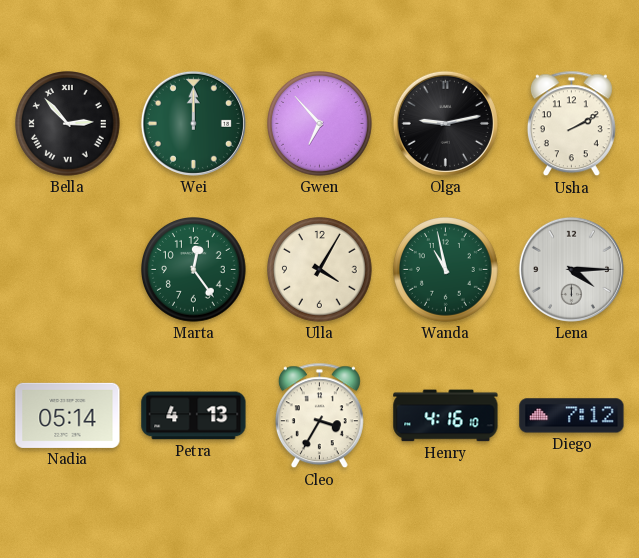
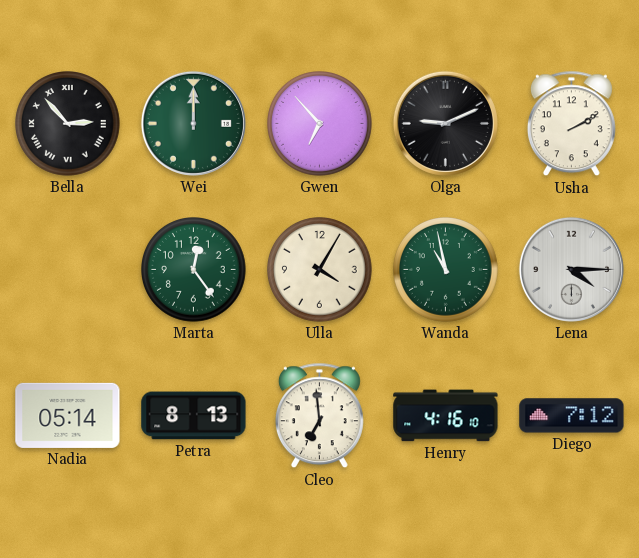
Olga: 9:13 -> 9:11
Petra: 4:13 -> 8:13
Cleo: 3:35 -> 6:59
